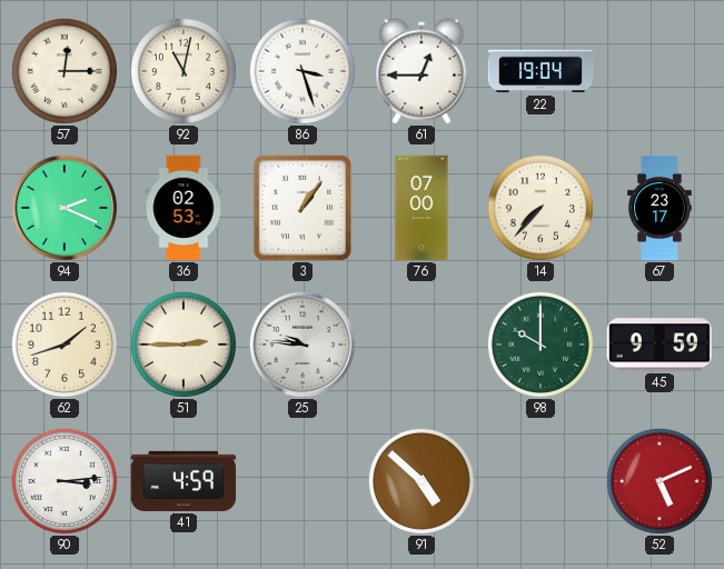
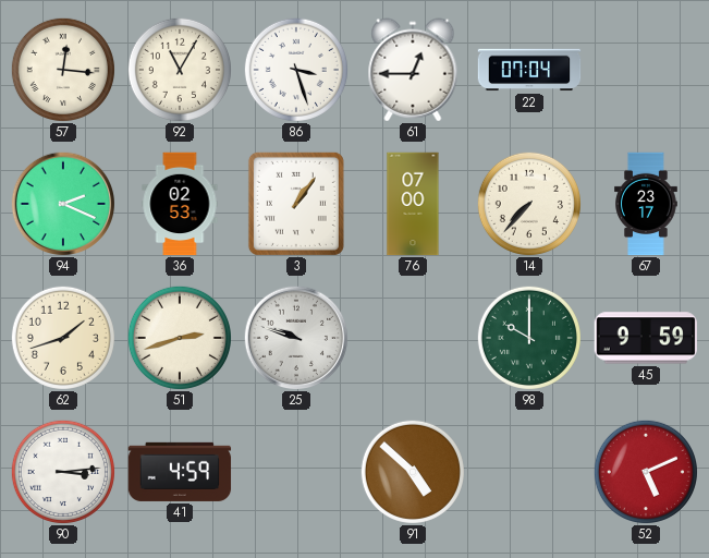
57: 12:15 -> 12:16
92: 11:02 -> 11:05
22: 19:04 -> 07:04
51: 2:45 -> 2:42
25: 9:46 -> 9:48
